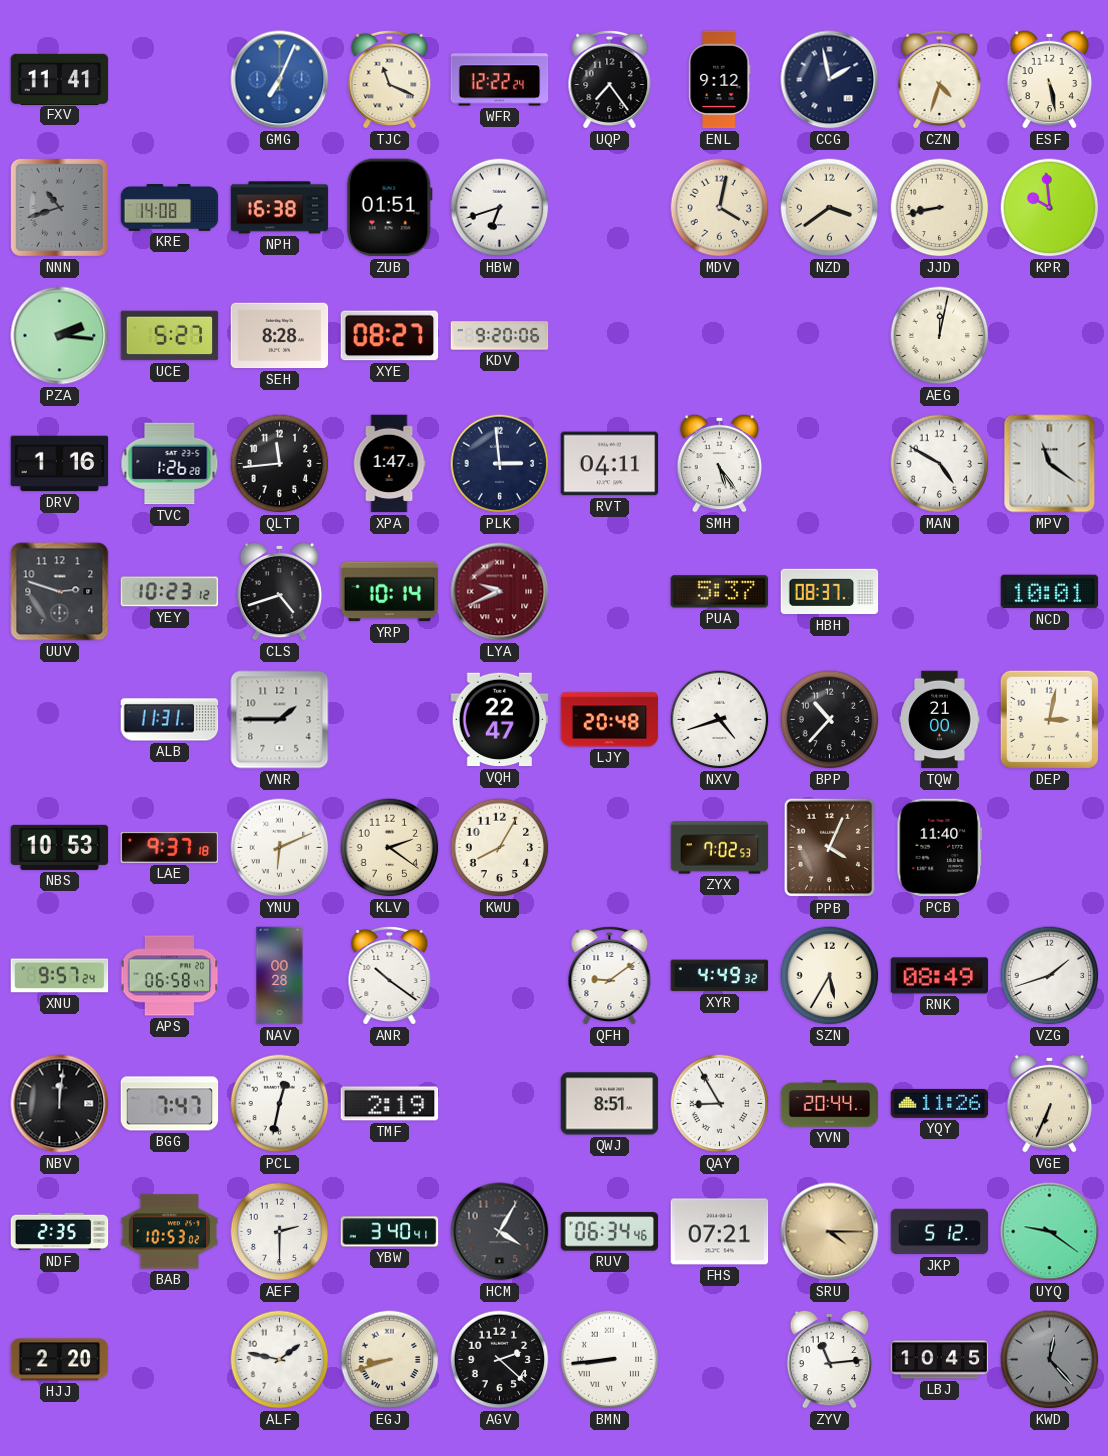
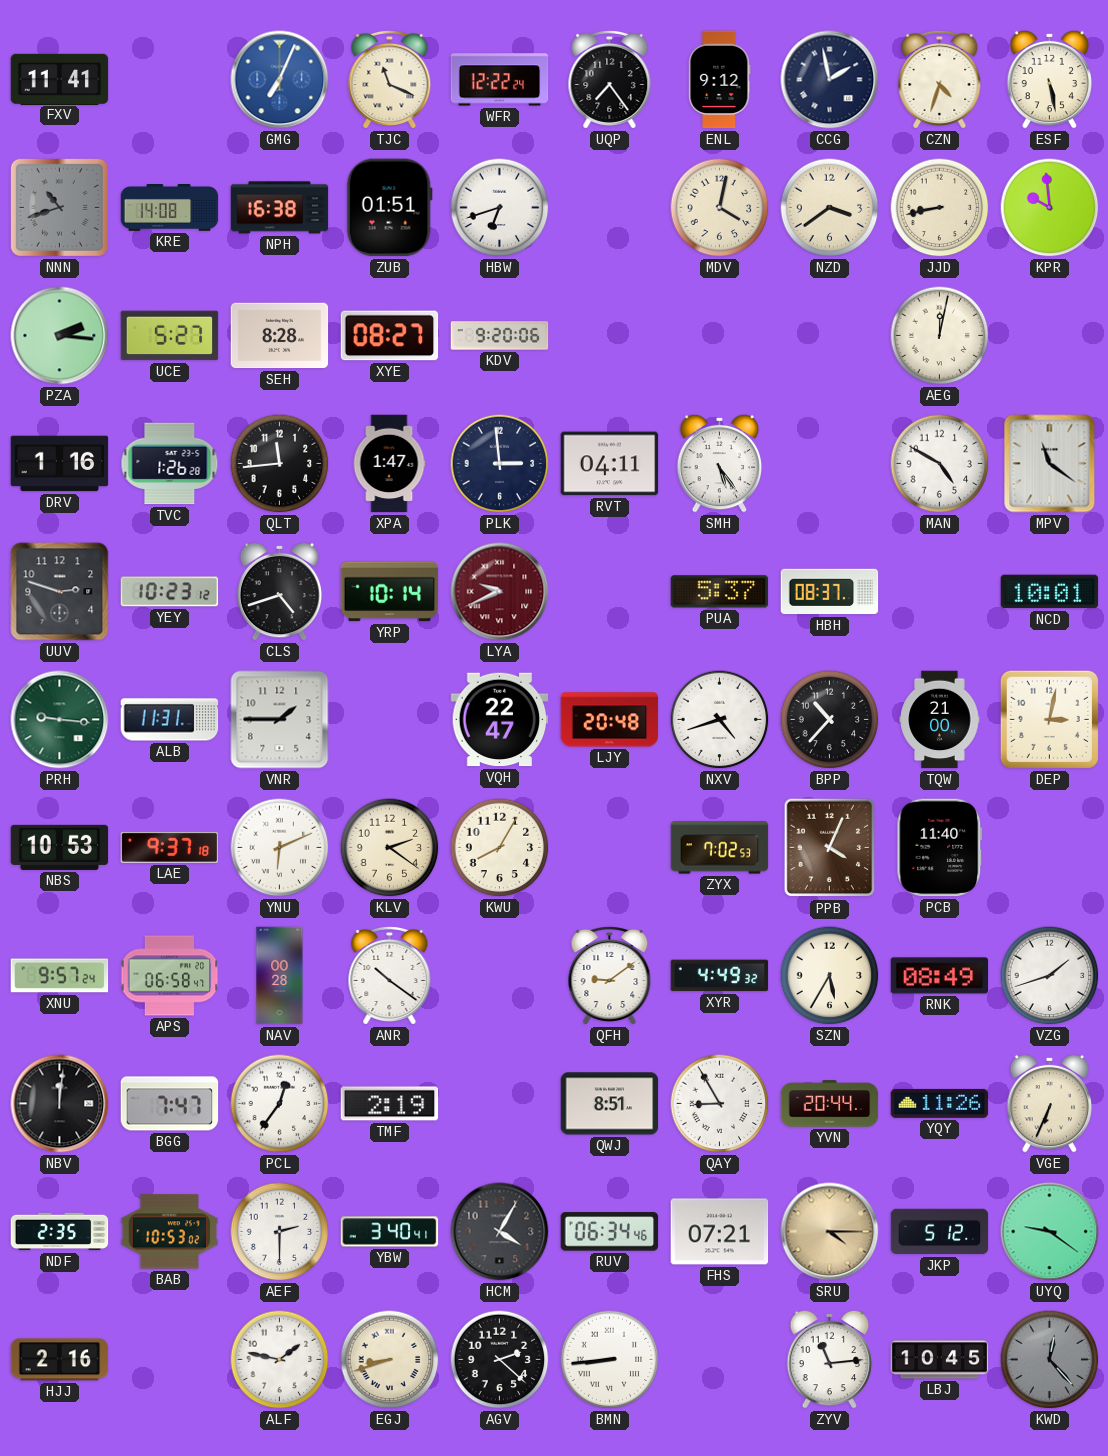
PRH: none -> 9:16
PCL: 12:32 -> 12:36
HJJ: 2:20 -> 2:16
